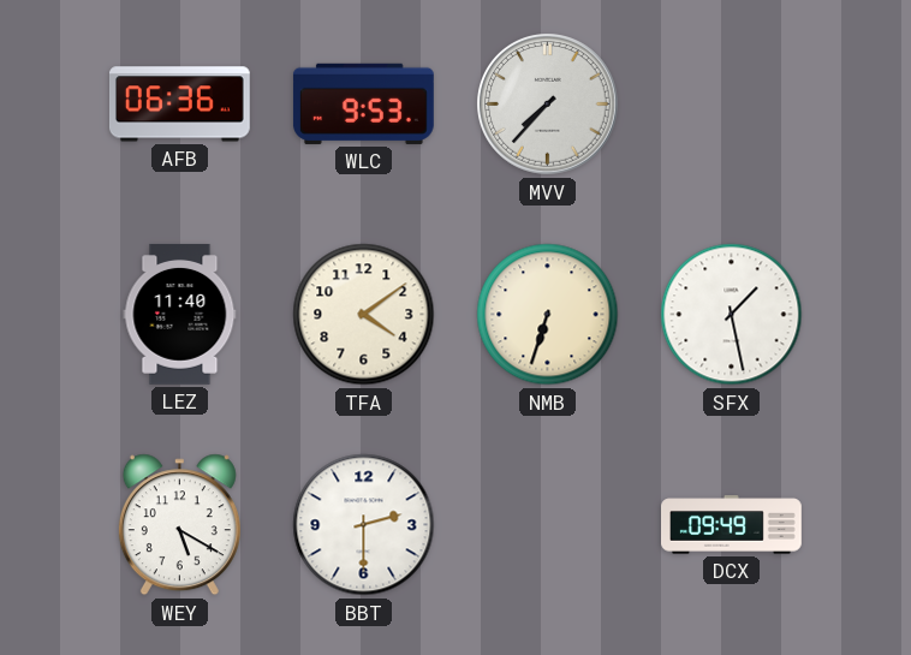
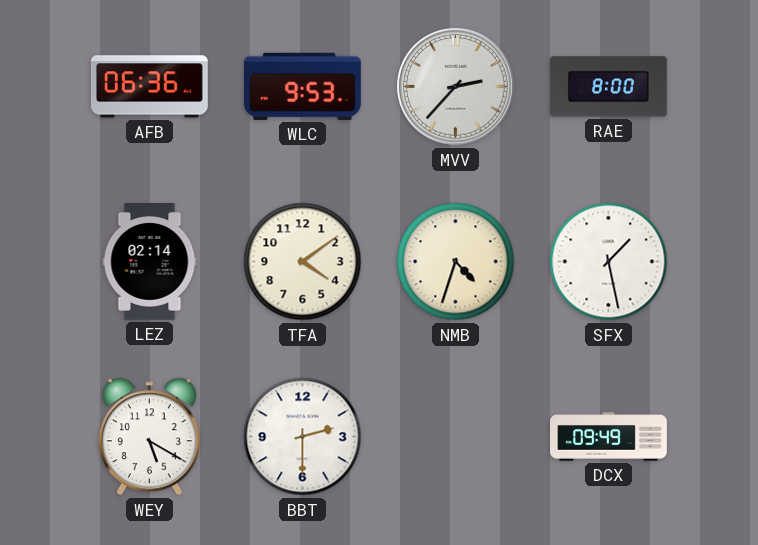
MVV: 7:37 -> 2:37
RAE: none -> 8:00
LEZ: 11:40 -> 02:14
NMB: 6:33 -> 4:33
